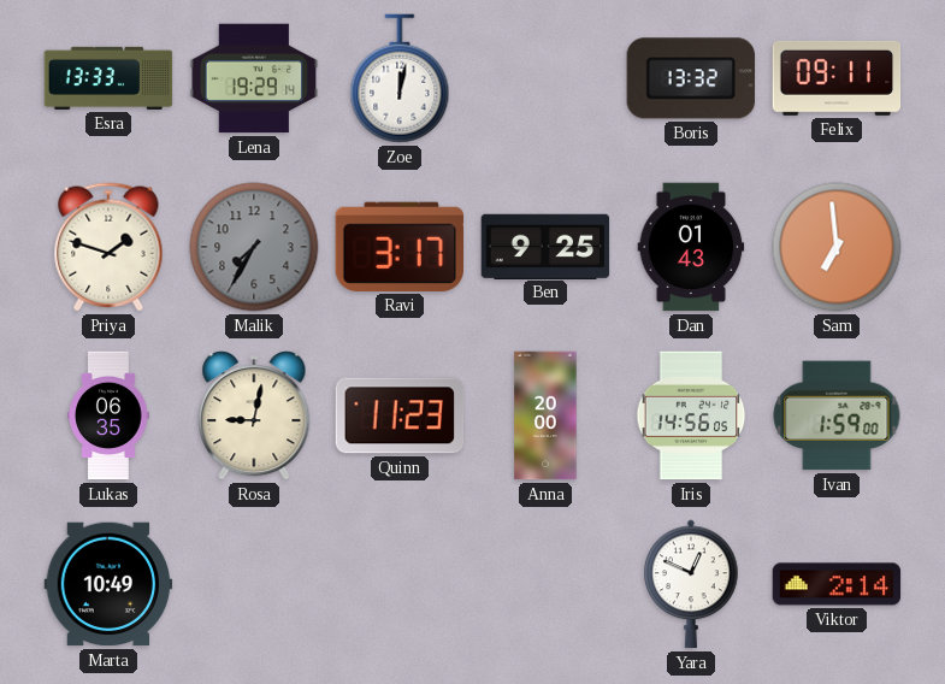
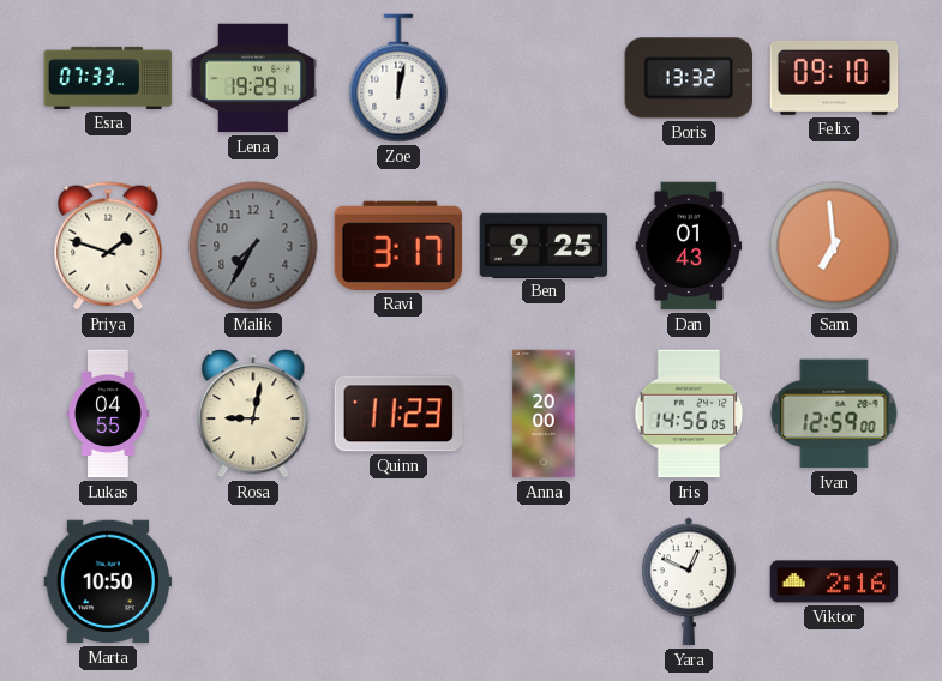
Esra: 13:33 -> 07:33
Felix: 09:11 -> 09:10
Lukas: 06:35 -> 04:55
Ivan: 1:59 -> 12:59
Marta: 10:49 -> 10:50
Viktor: 2:14 -> 2:16
